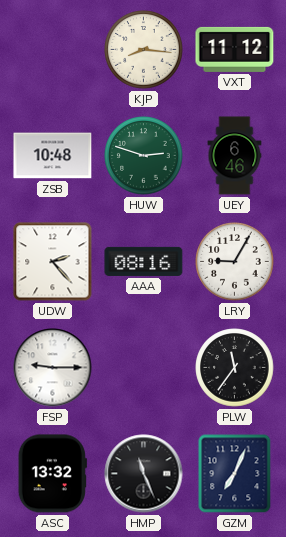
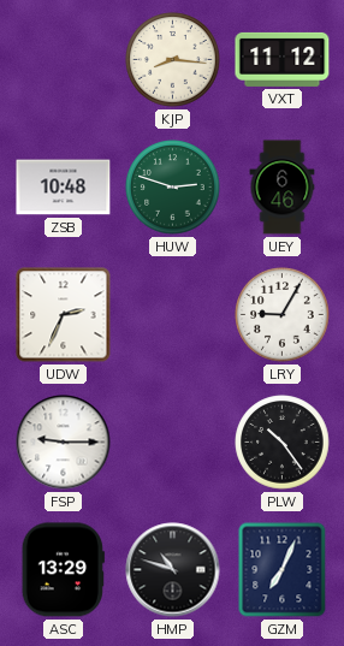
UDW: 2:23 -> 2:34
AAA: 08:16 -> none
PLW: 11:36 -> 10:24
ASC: 13:32 -> 13:29
HMP: 11:26 -> 10:48
